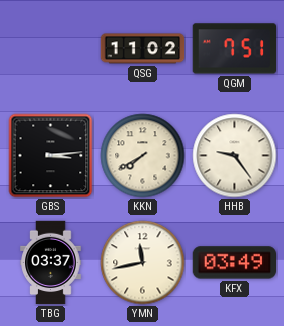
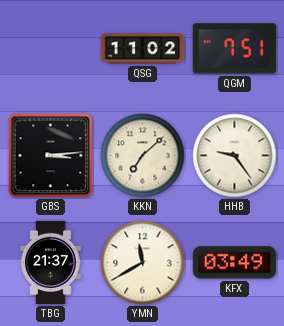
KKN: 7:40 -> 7:08
TBG: 03:37 -> 21:37
YMN: 11:43 -> 11:40
